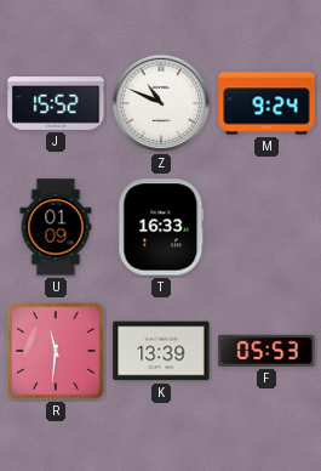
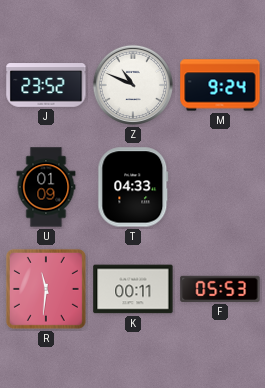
J: 15:52 -> 23:52
T: 16:33 -> 04:33
K: 13:39 -> 00:11
